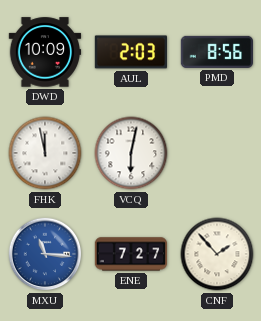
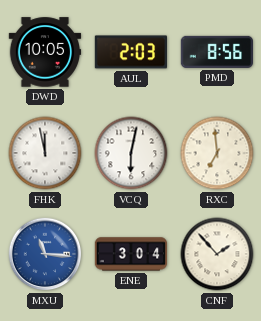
DWD: 10:09 -> 10:05
RXC: none -> 6:59
ENE: 7:27 -> 3:04
